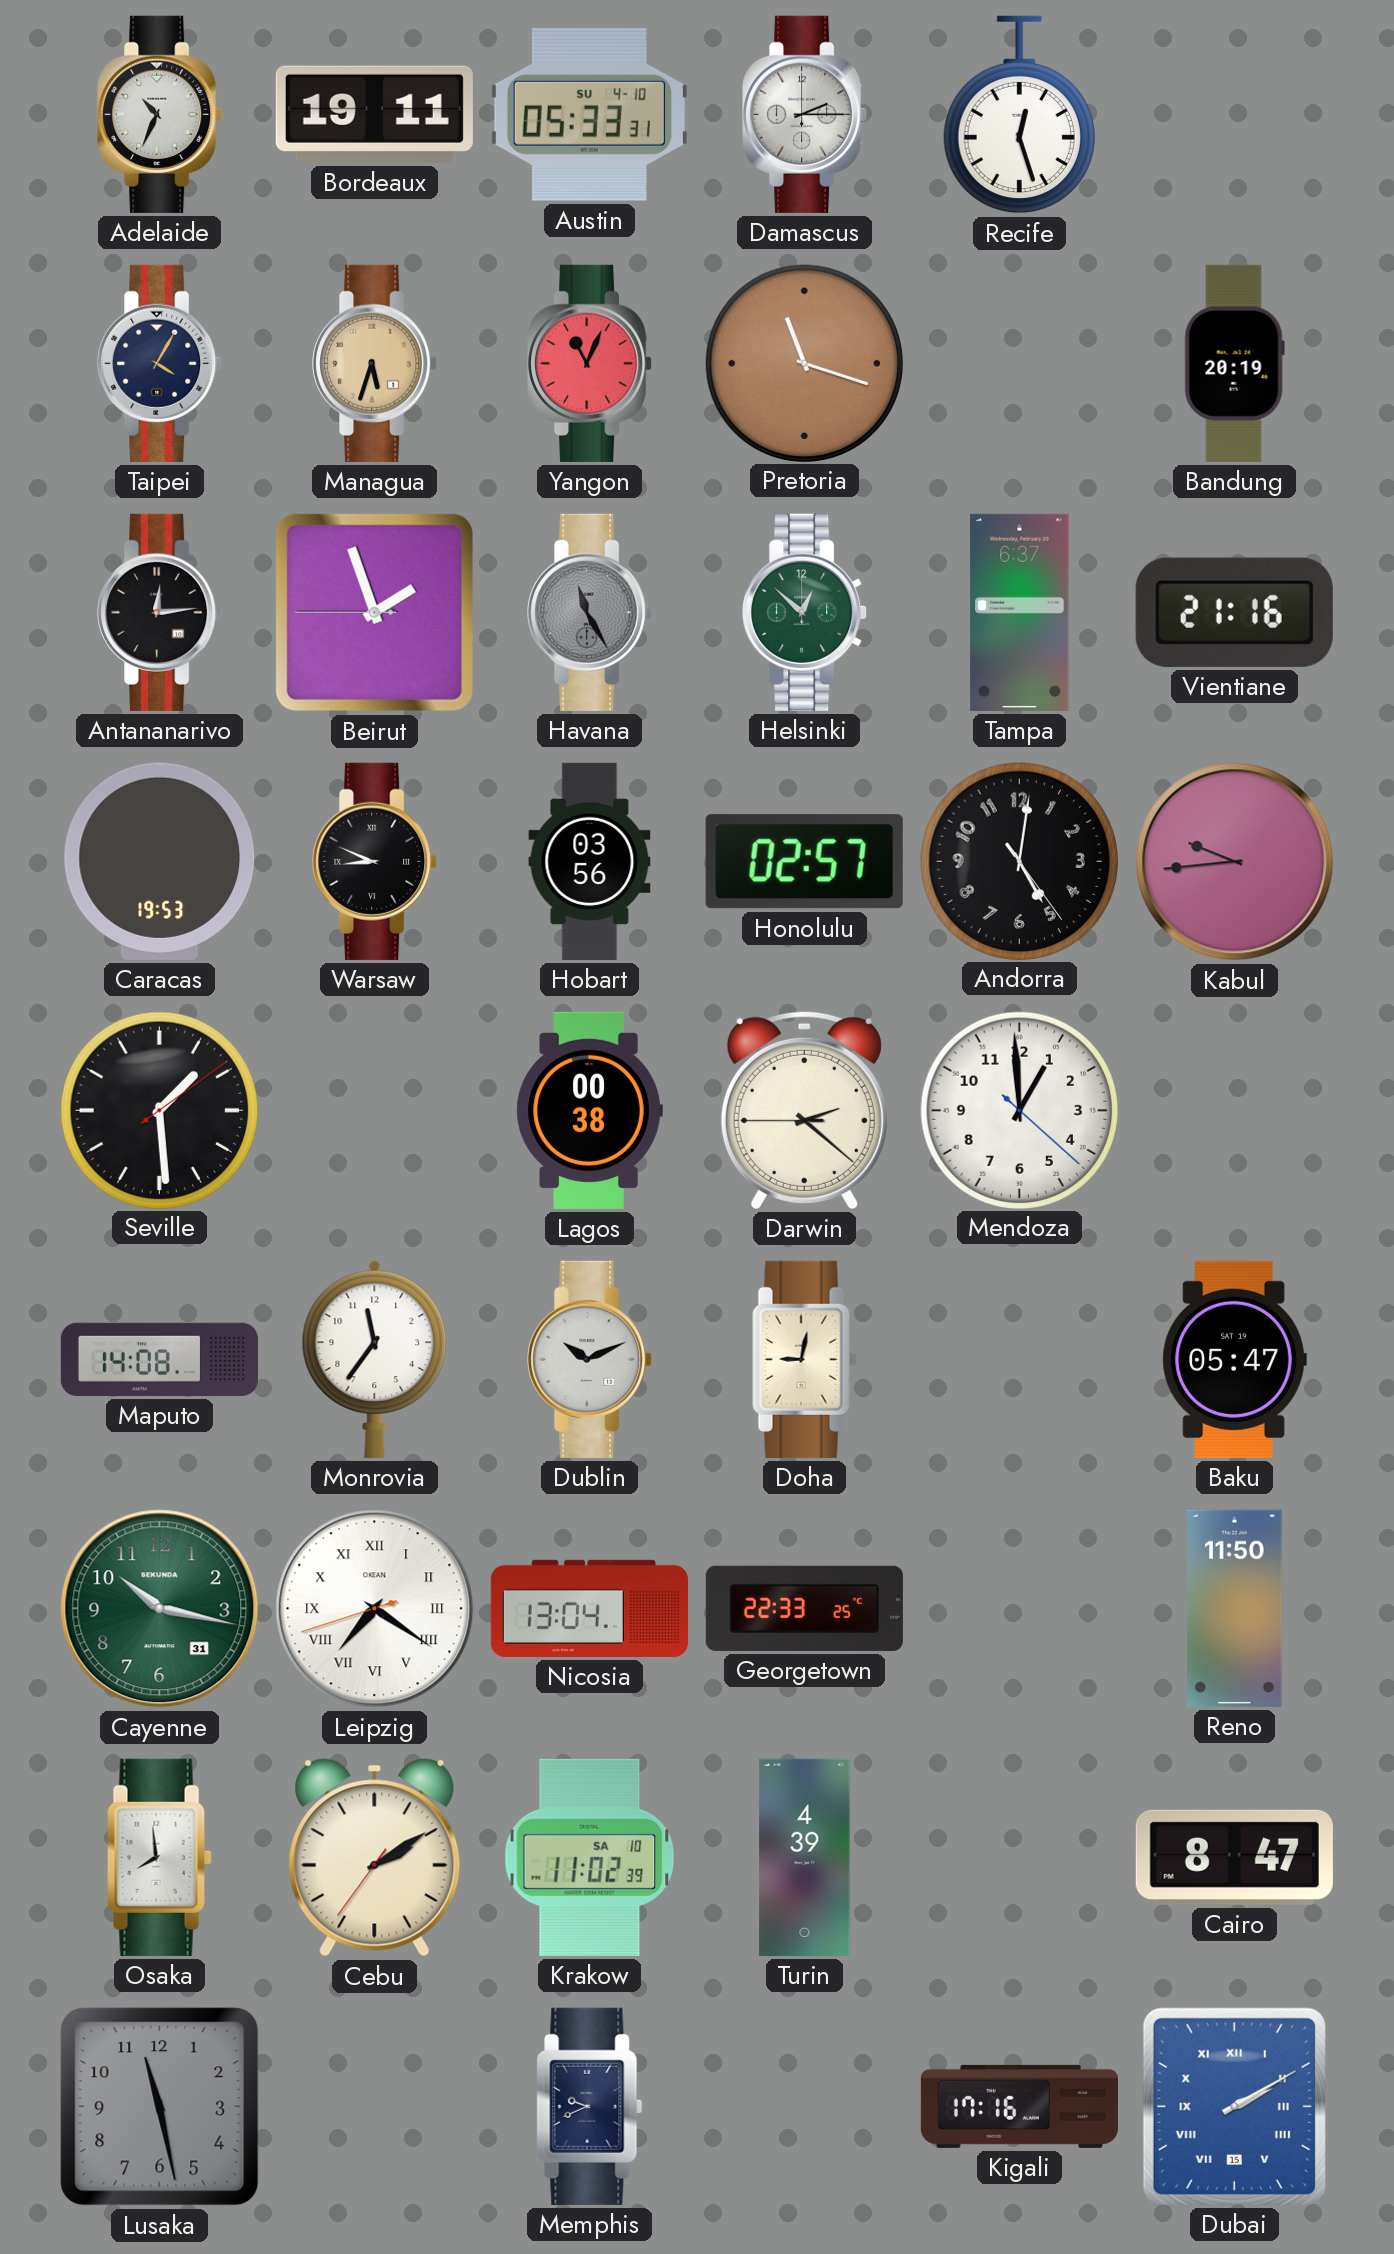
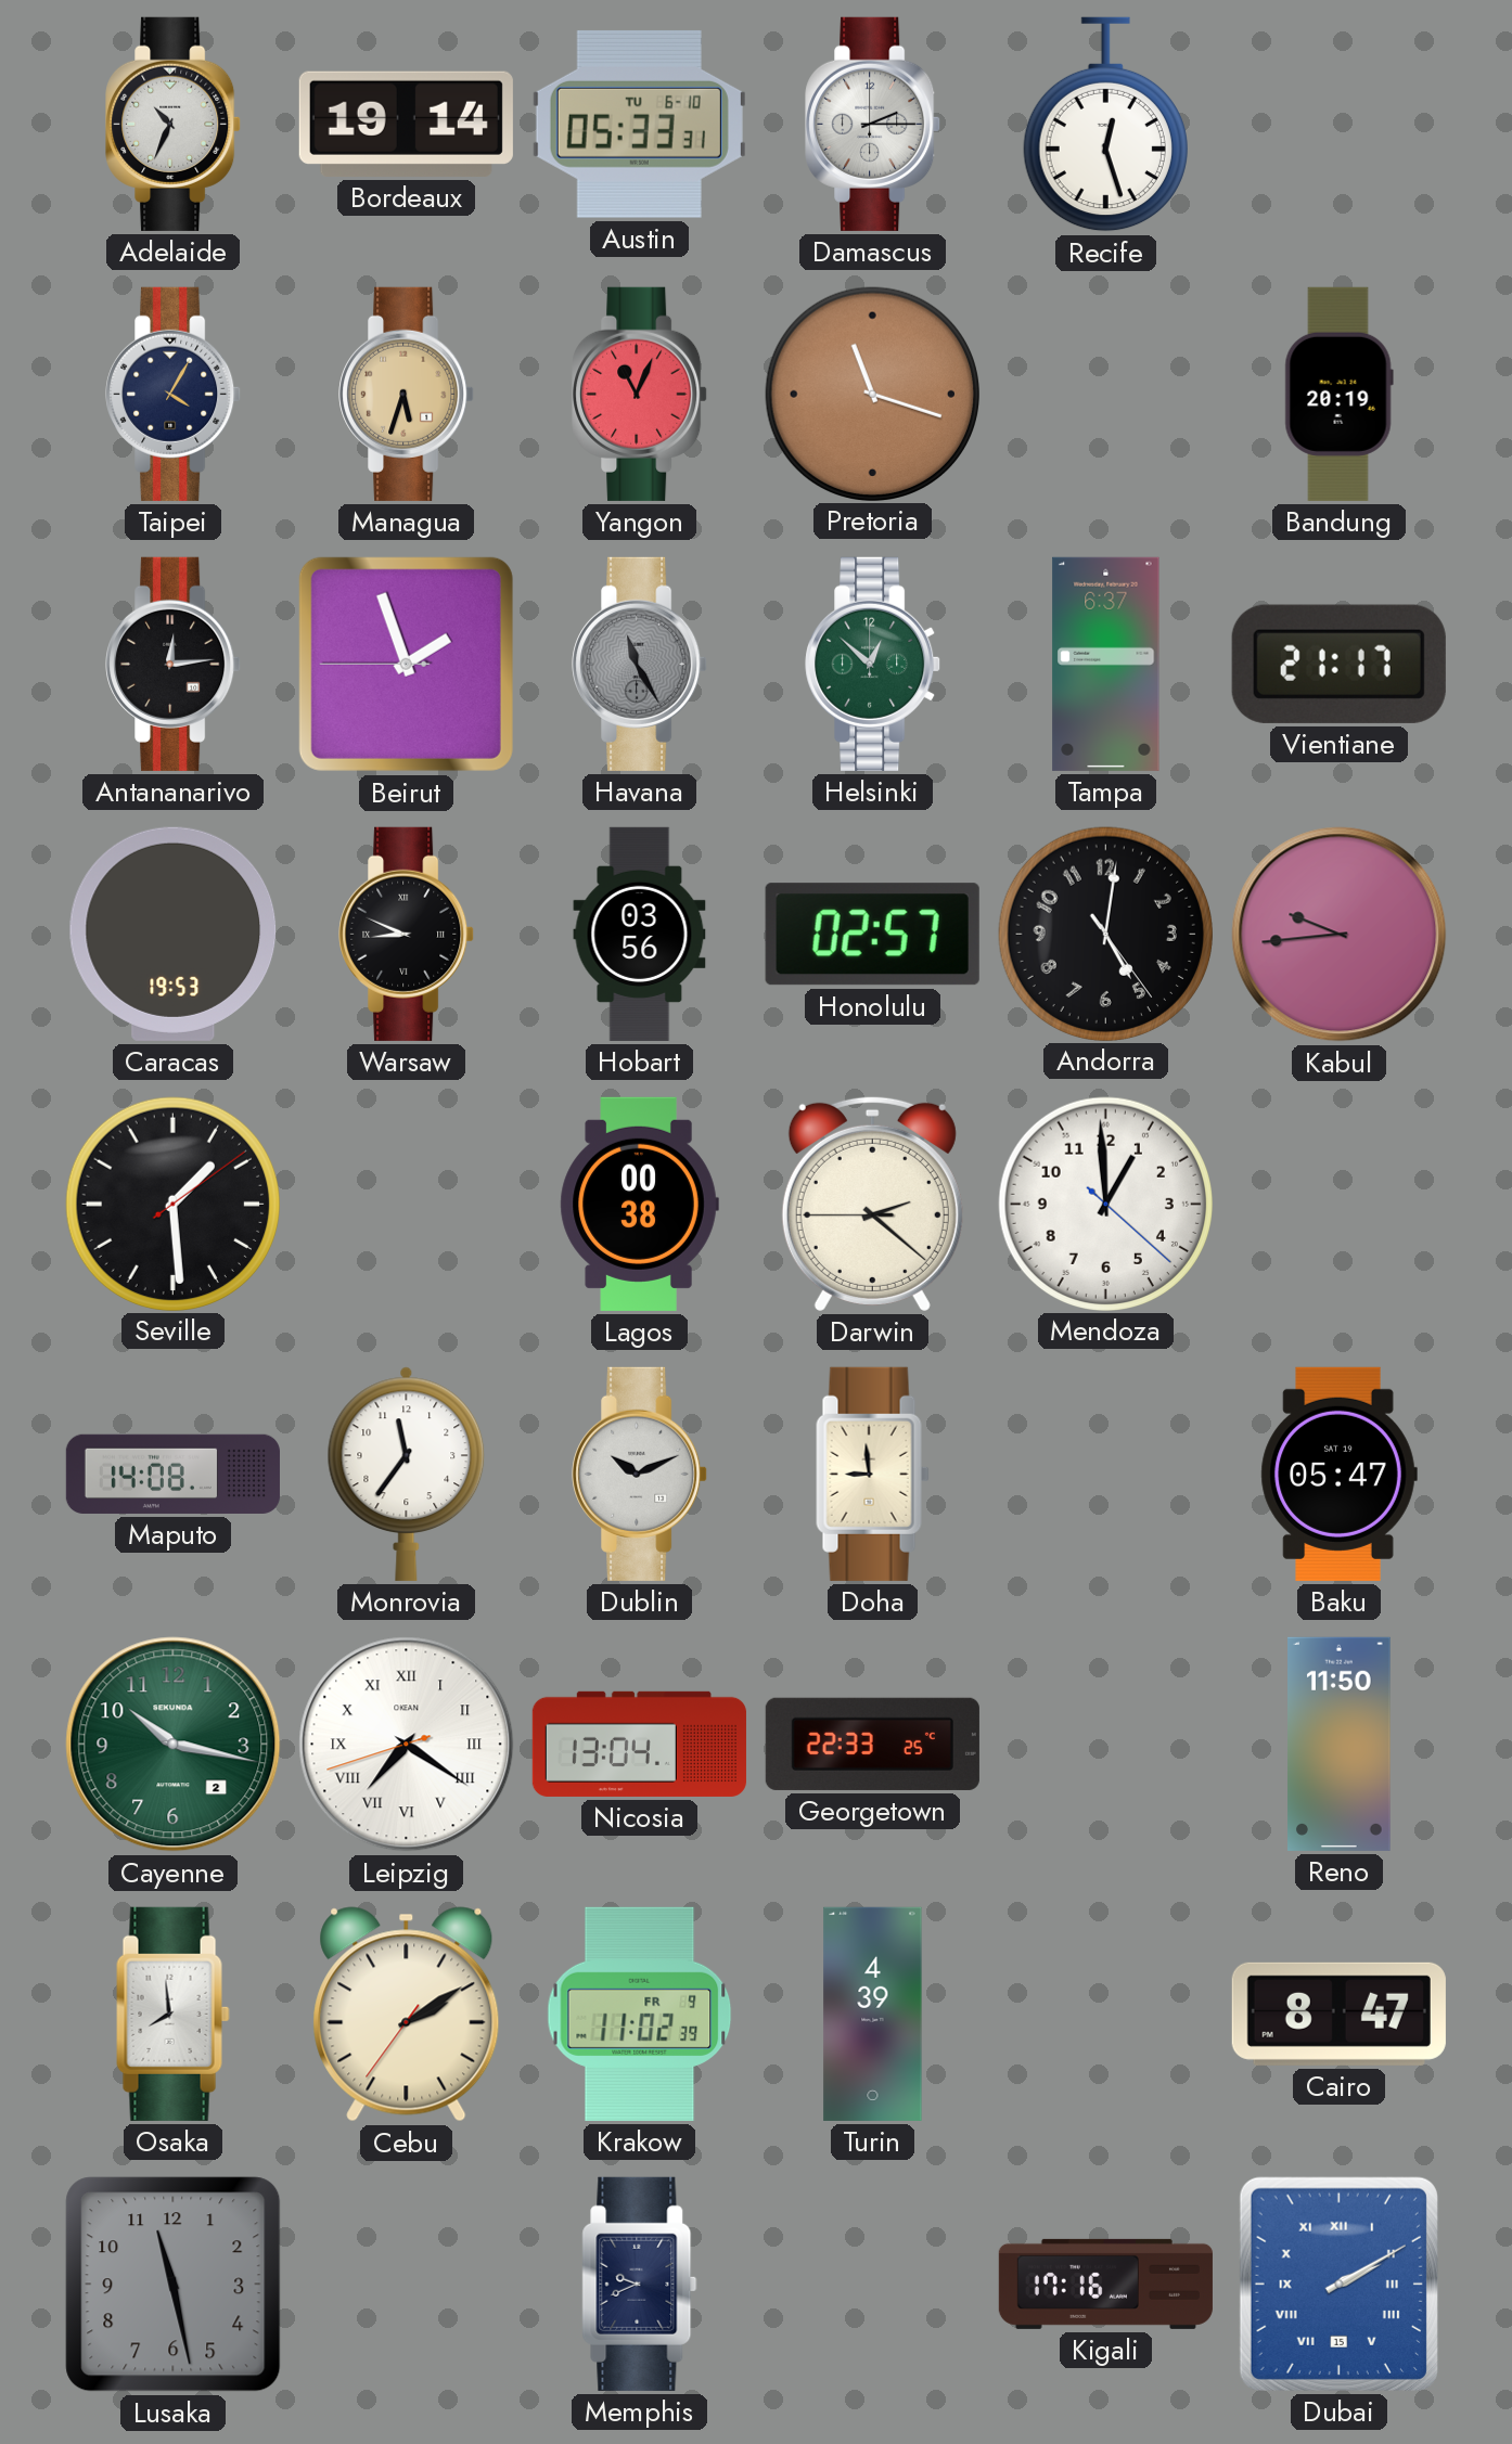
Bordeaux: 19:11 -> 19:14
Austin date: SU 4-10 -> TU 6-10
Vientiane: 21:16 -> 21:17
Doha: 9:02 -> 8:59
Cayenne date: 31 -> 2
Krakow date: SA 10 -> FR 9
